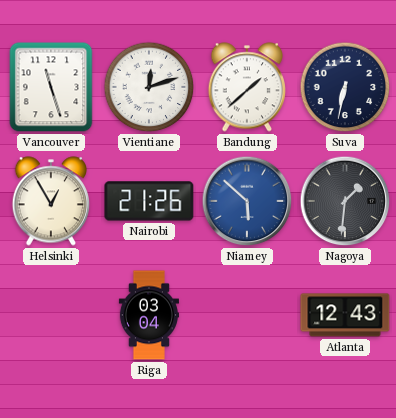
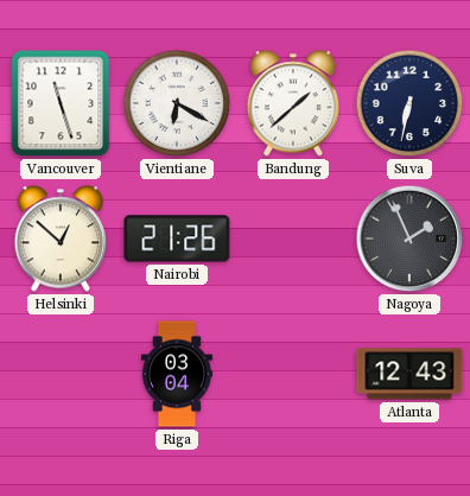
Vientiane: 12:12 -> 6:20
Helsinki: 12:55 -> 12:52
Niamey: 5:52 -> none
Nagoya: 1:31 -> 1:56
